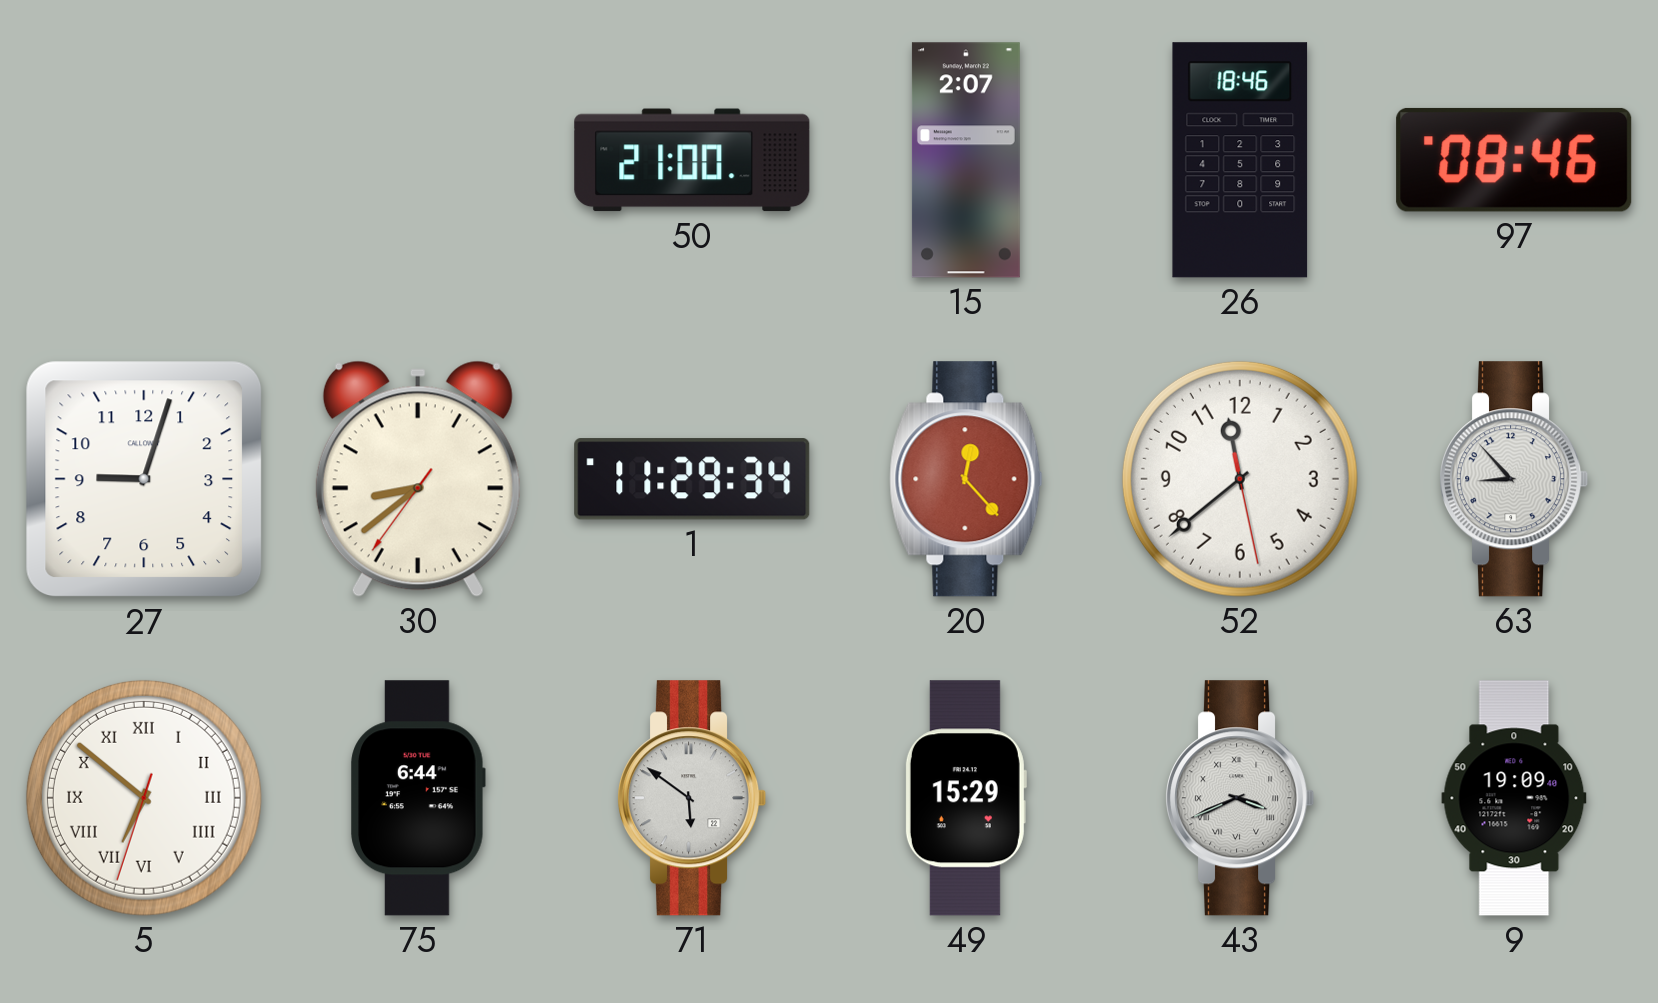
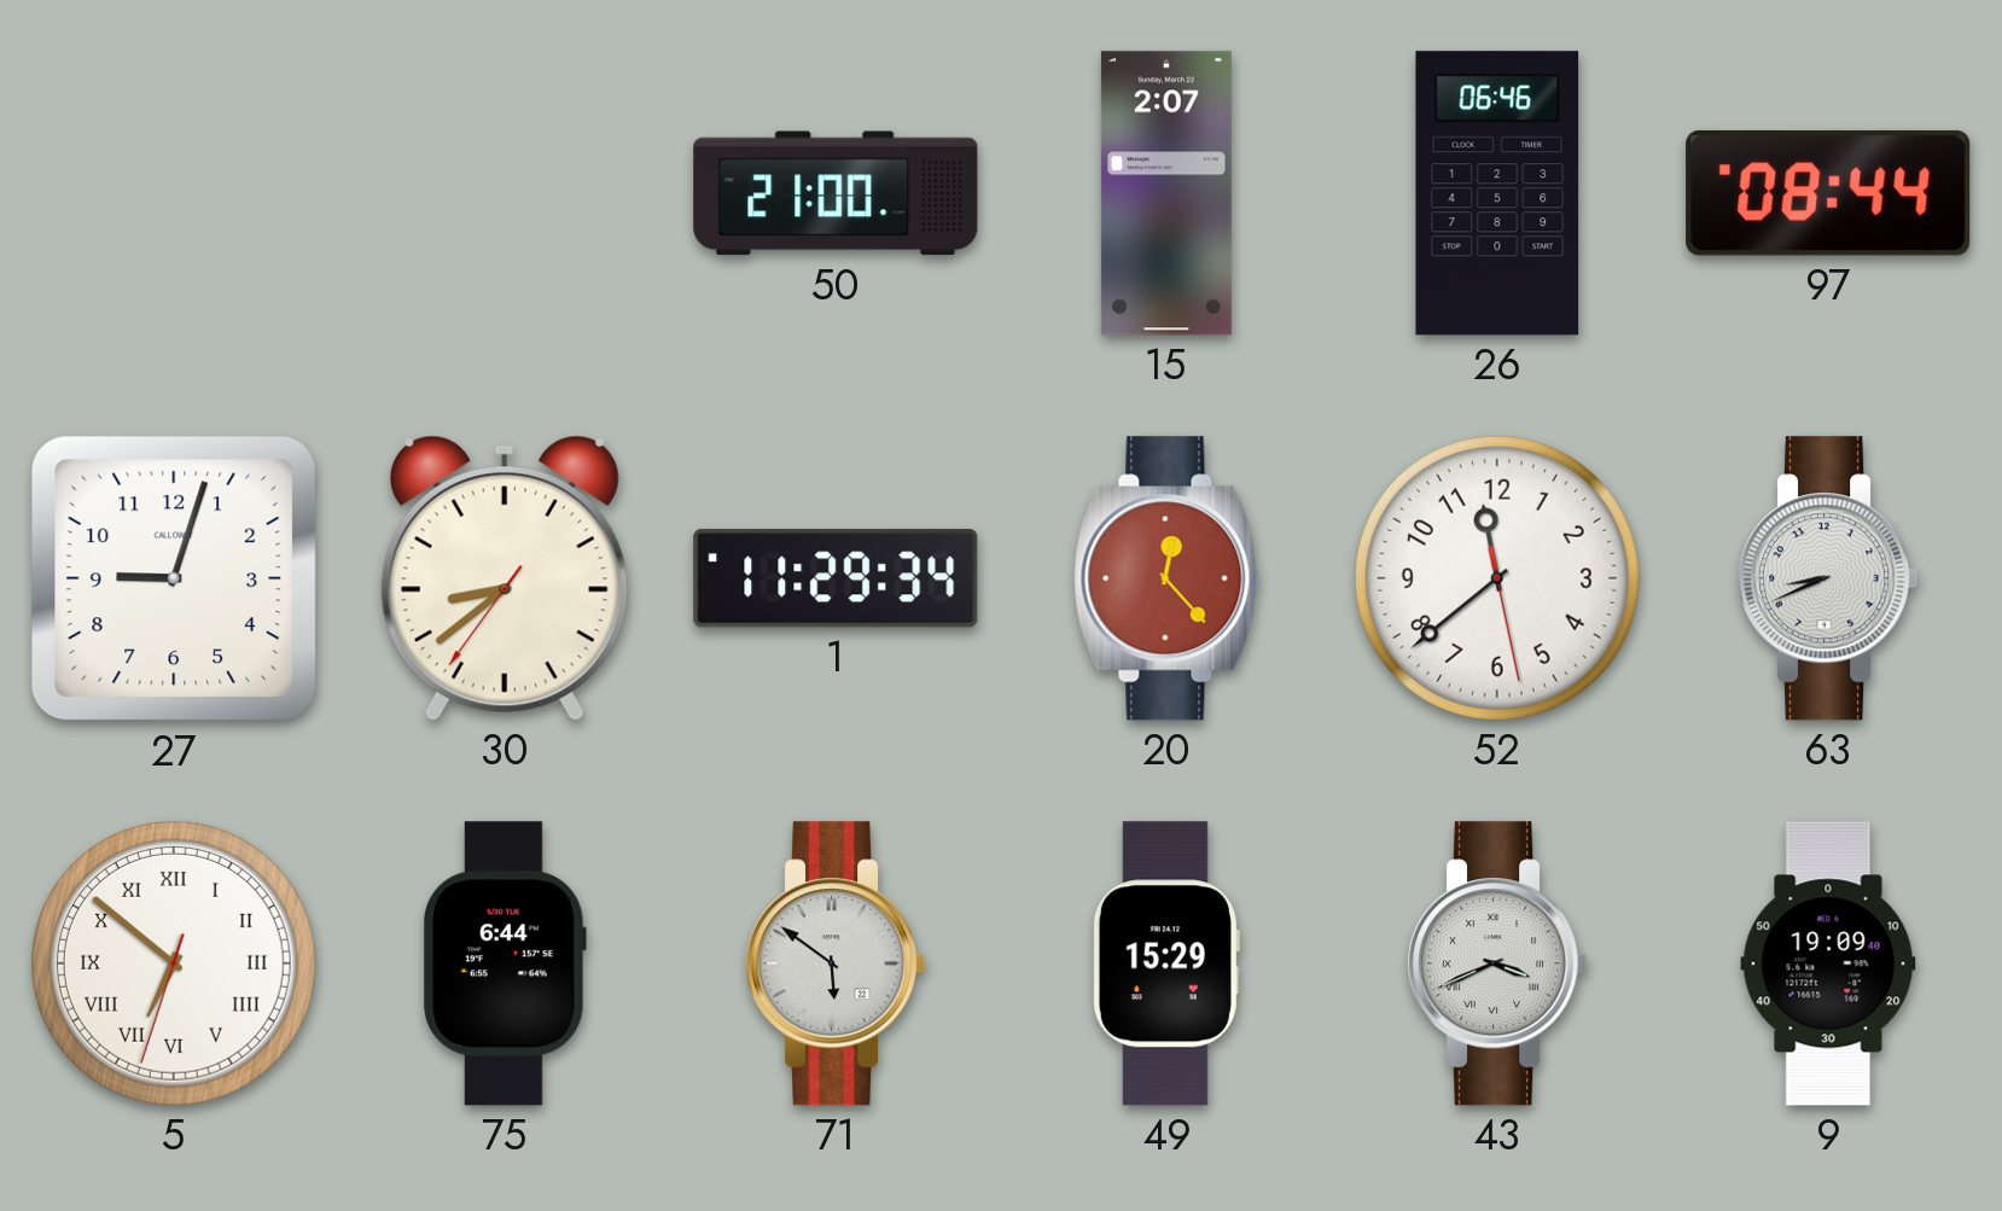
26: 18:46 -> 06:46
97: 08:46 -> 08:44
63: 8:53 -> 8:41
